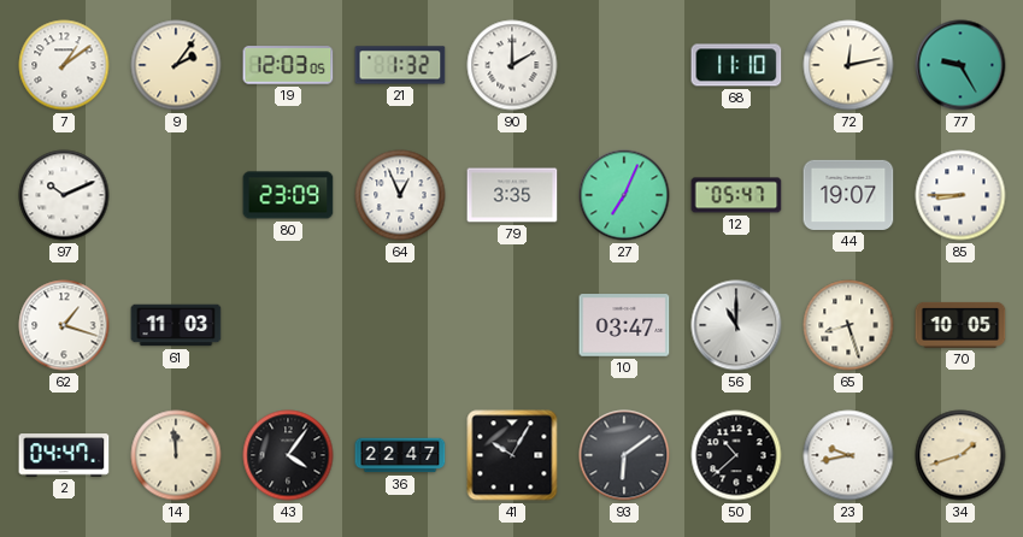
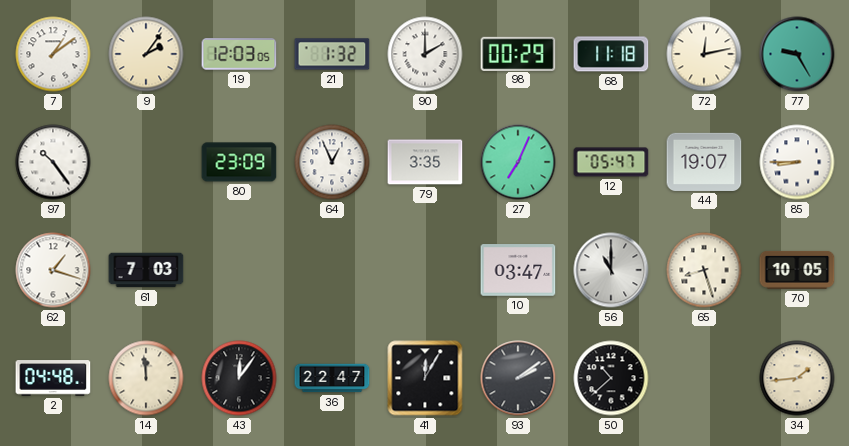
98: none -> 00:29
68: 11:10 -> 11:18
97: 10:11 -> 10:24
61: 11:03 -> 7:03
2: 04:47 -> 04:48
43: 4:06 -> 12:06
41: 10:05 -> 12:05
93: 6:09 -> 2:09
23: 9:43 -> none
34: 1:42 -> 1:44
